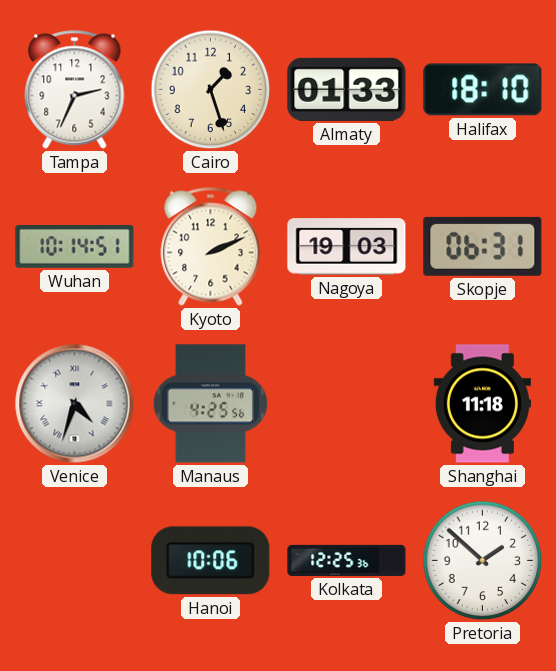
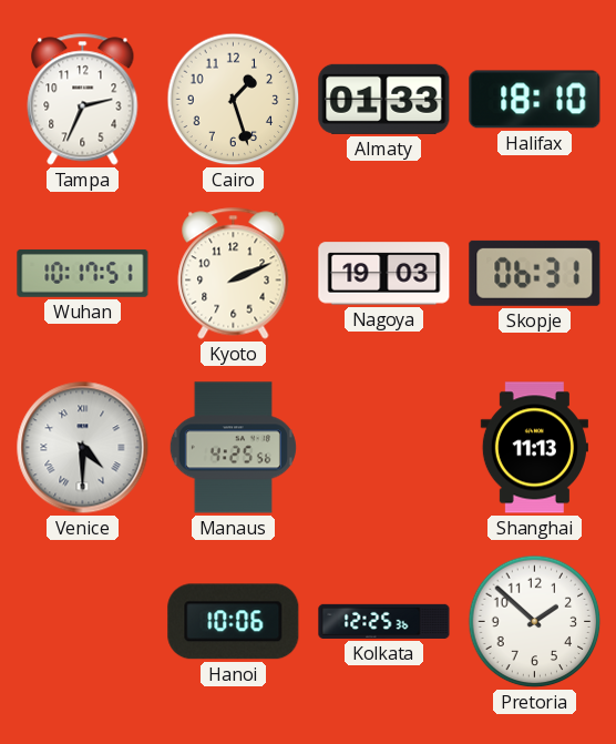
Wuhan: 10:14 -> 10:17
Venice: 4:33 -> 4:30
Shanghai: 11:18 -> 11:13
